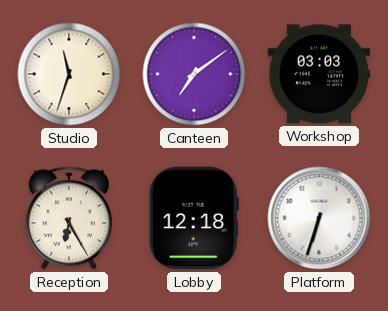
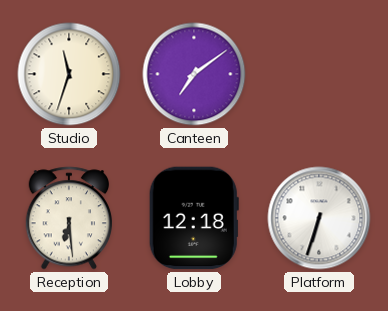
Workshop: 03:03 -> none
Reception: 6:25 -> 6:29
